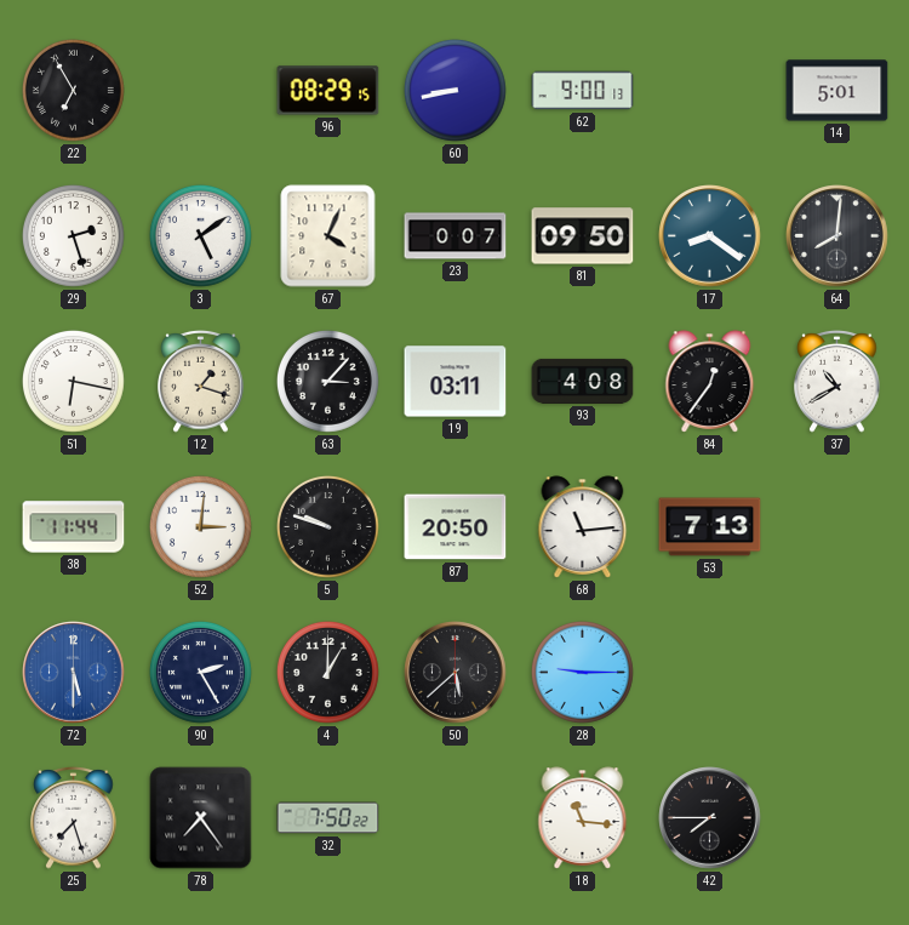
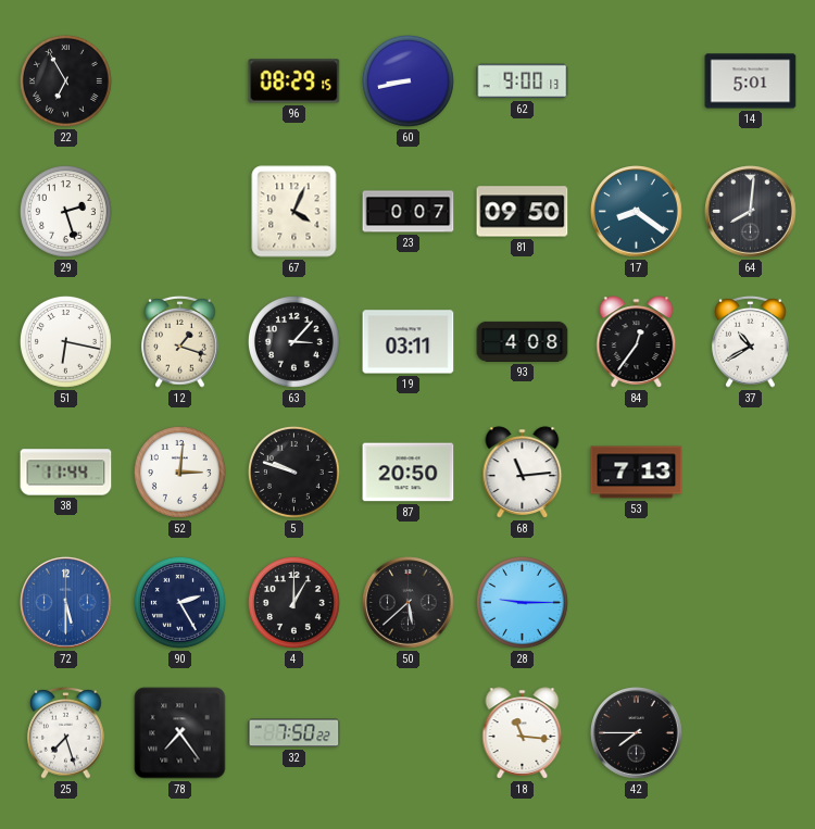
3: 5:09 -> none
